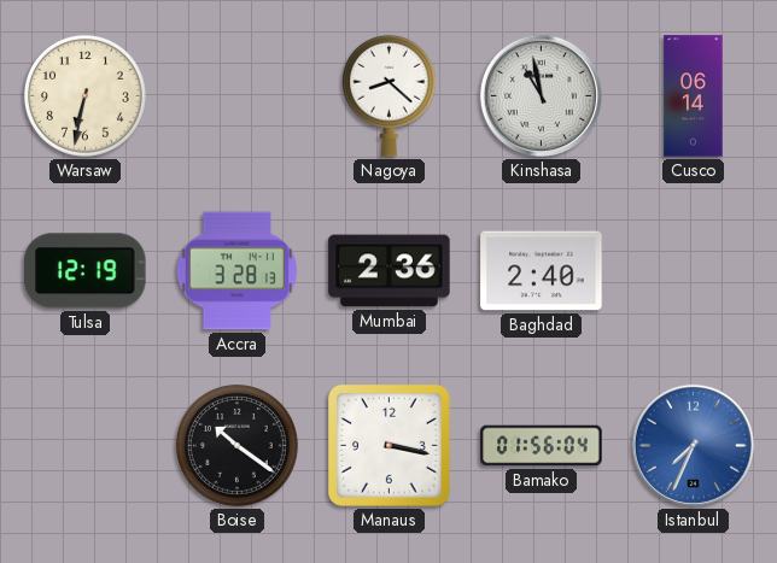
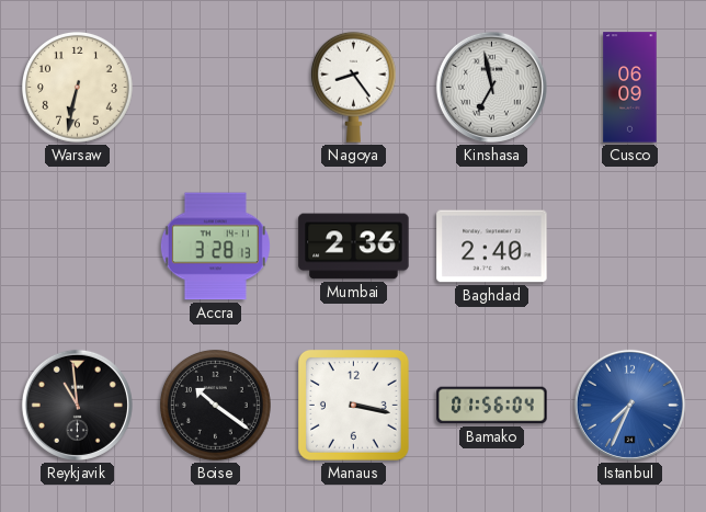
Nagoya: 8:22 -> 8:24
Kinshasa: 10:58 -> 6:58
Cusco: 06:14 -> 06:09
Tulsa: 12:19 -> none
Reykjavik: none -> 10:59
